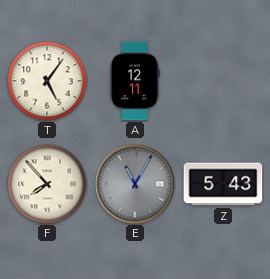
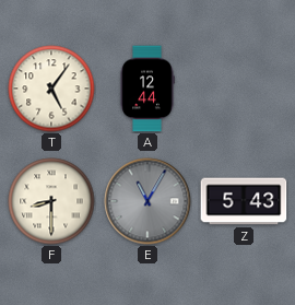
A: 12:11 -> 12:44
F: 7:53 -> 8:30
